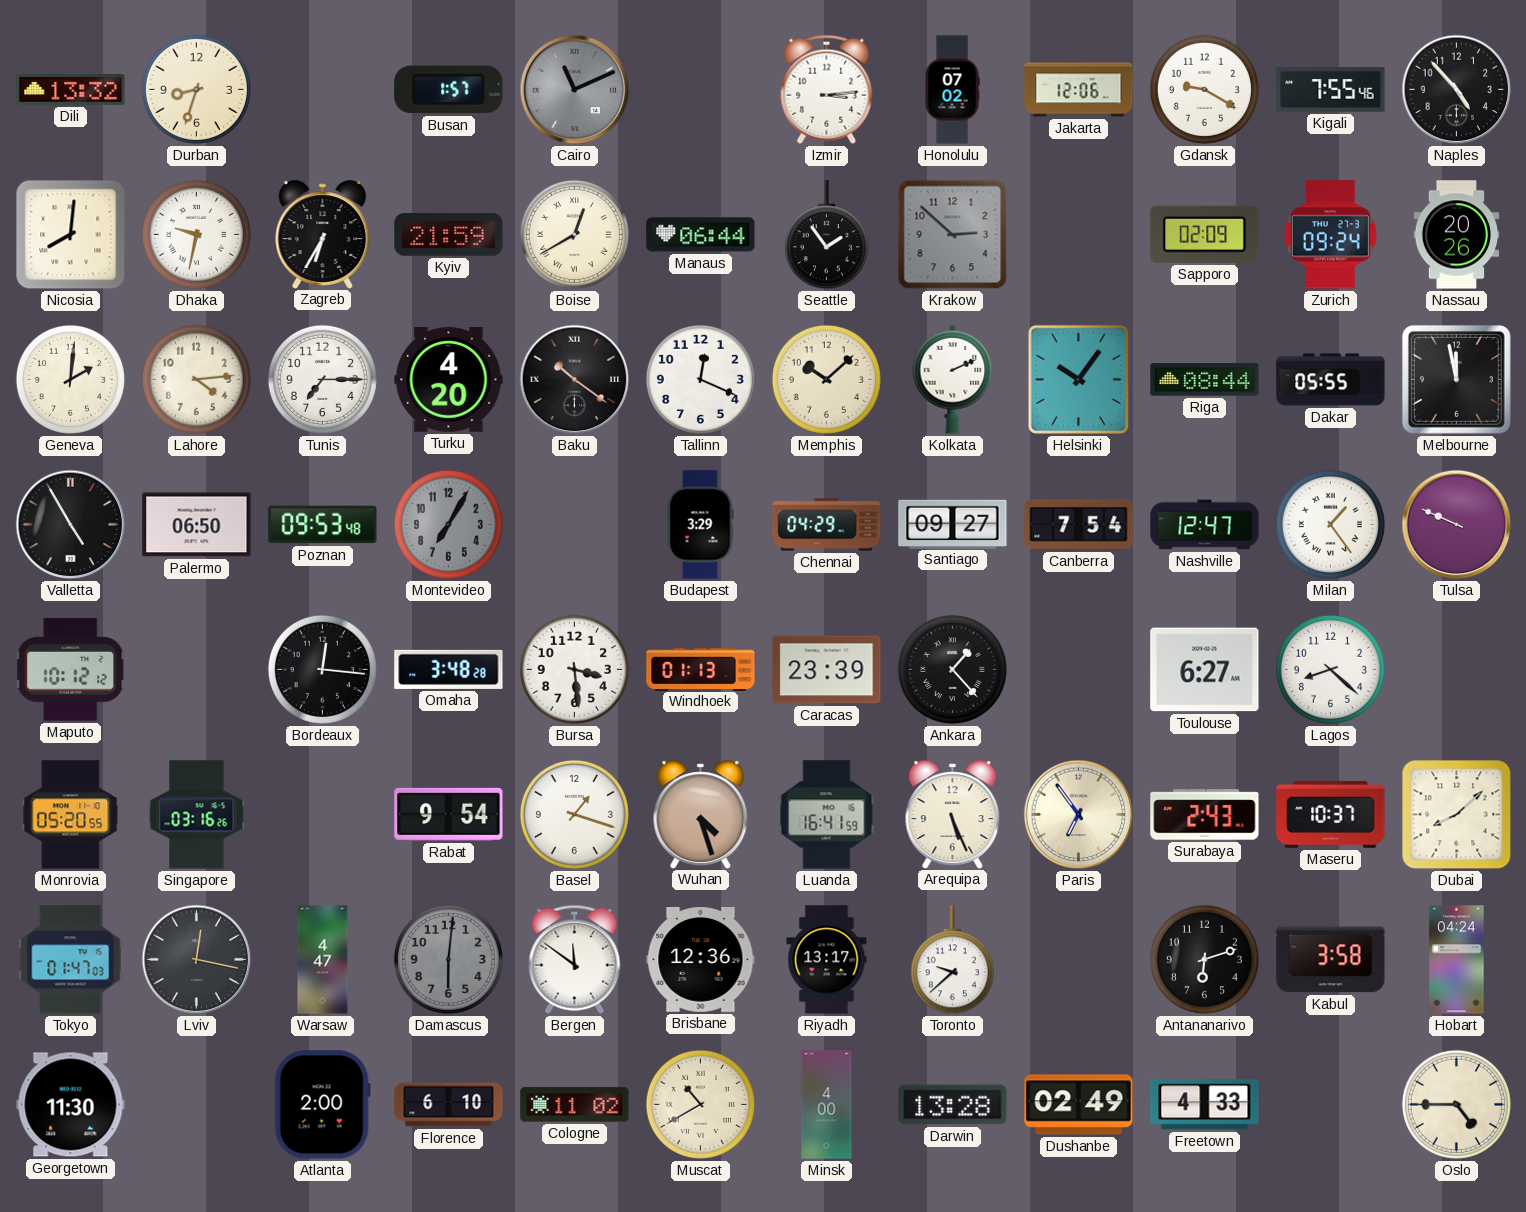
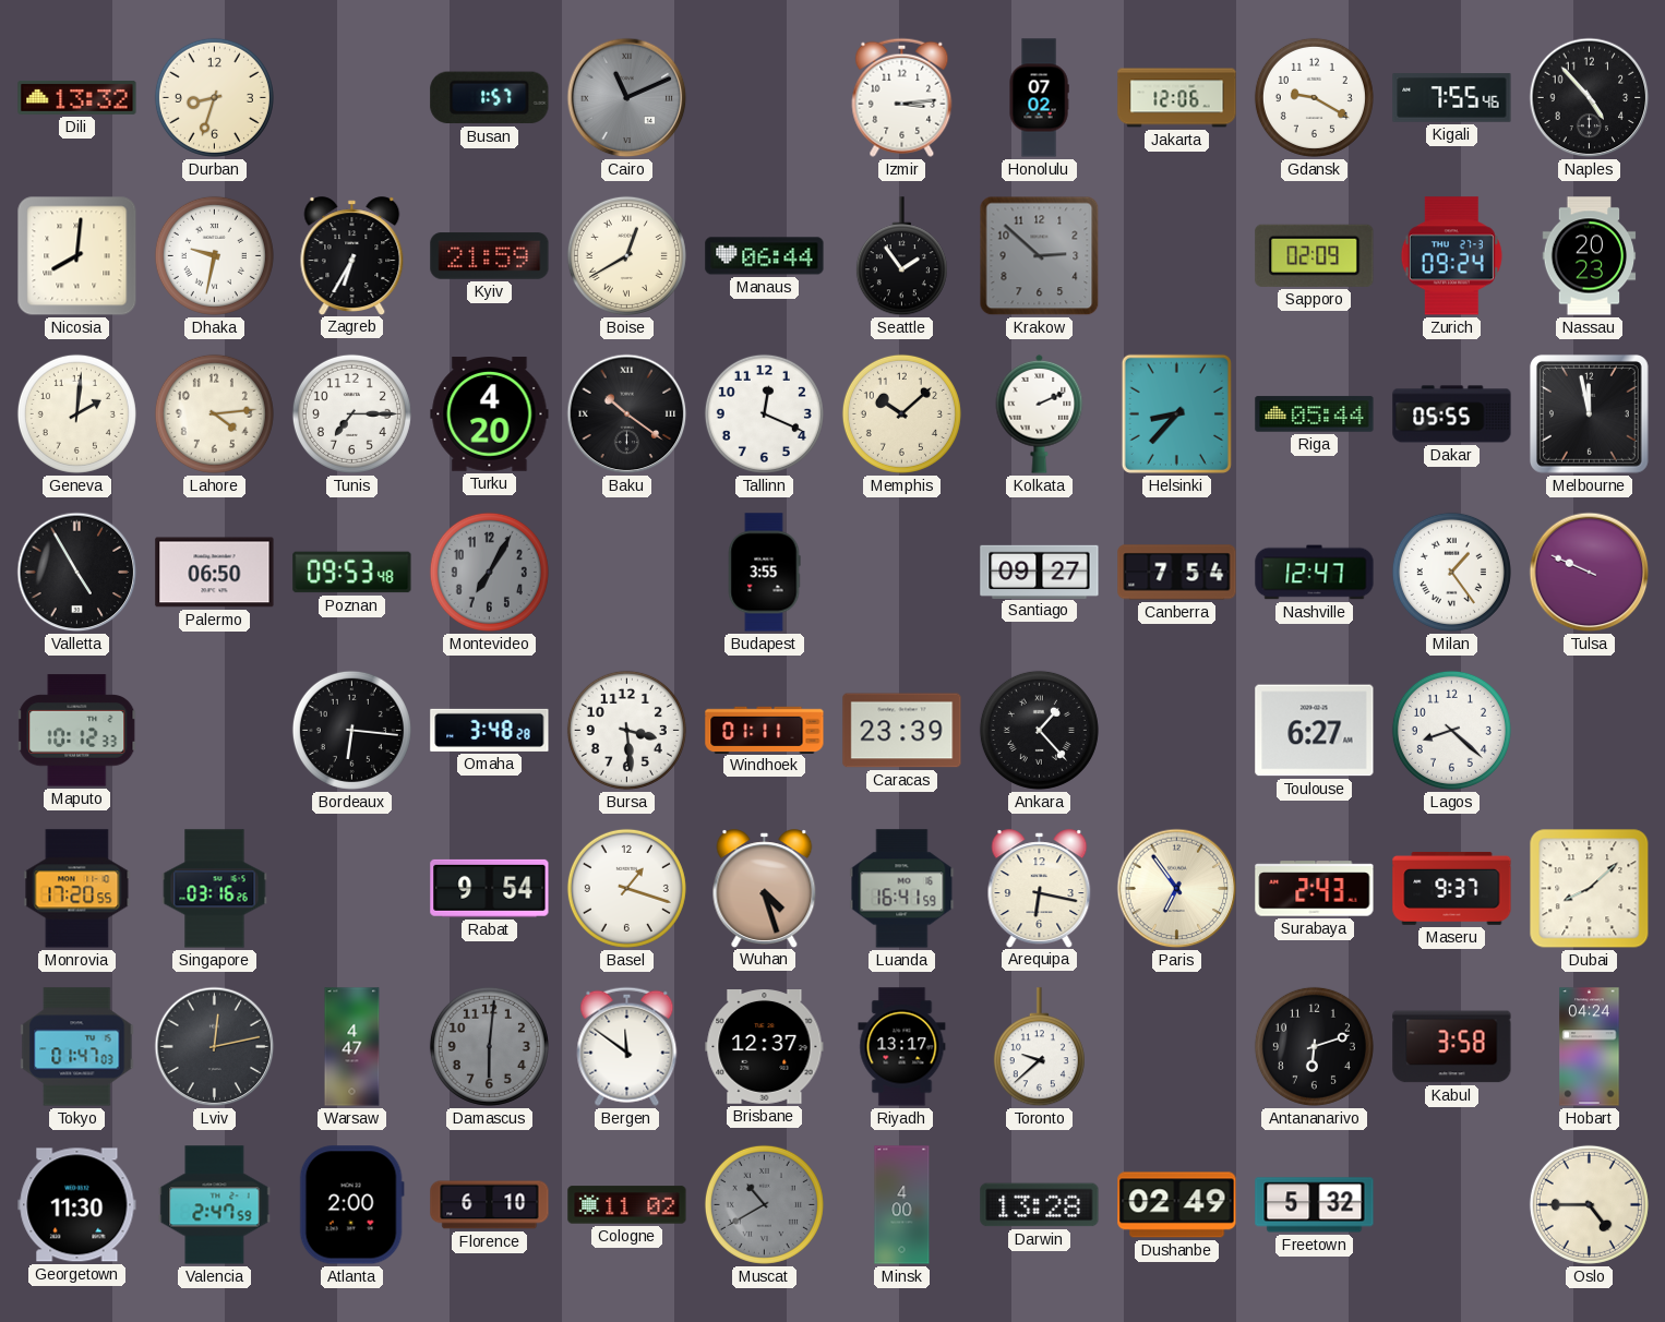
Nassau: 20:26 -> 20:23
Helsinki: 10:06 -> 8:37
Riga: 08:44 -> 05:44
Budapest: 3:29 -> 3:55
Chennai: 04:29 -> none
Maputo: 10:12:12 -> 10:12:33
Bordeaux: 12:16 -> 6:16
Windhoek: 01:13 -> 01:11
Monrovia: 05:20 -> 17:20
Arequipa: 5:26 -> 6:17
Maseru: 10:37 -> 9:37
Lviv: 12:17 -> 12:13
Brisbane: 12:36 -> 12:37
Valencia: none -> 2:47
Muscat dial: cream -> grey
Freetown: 4:33 -> 5:32
